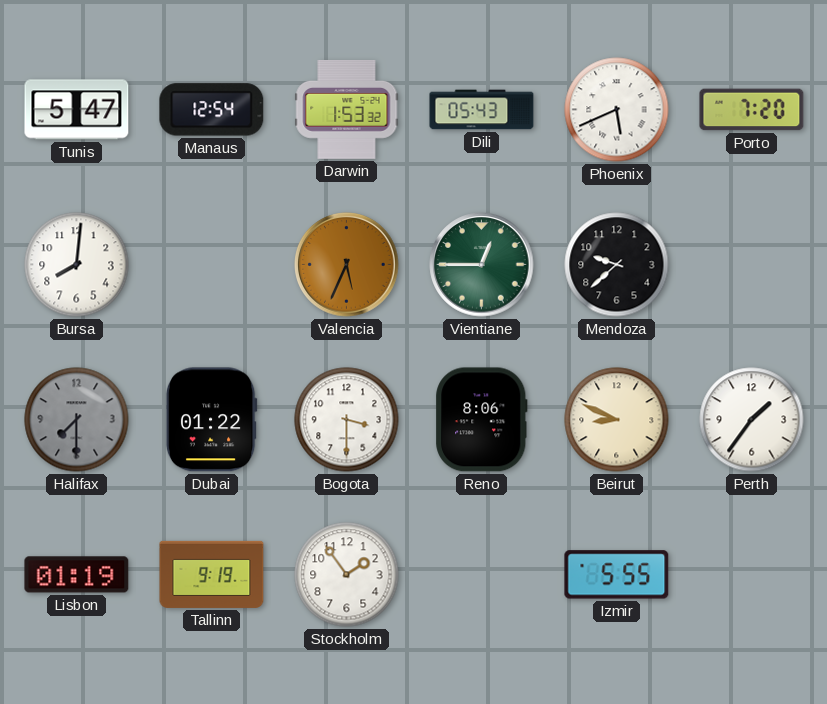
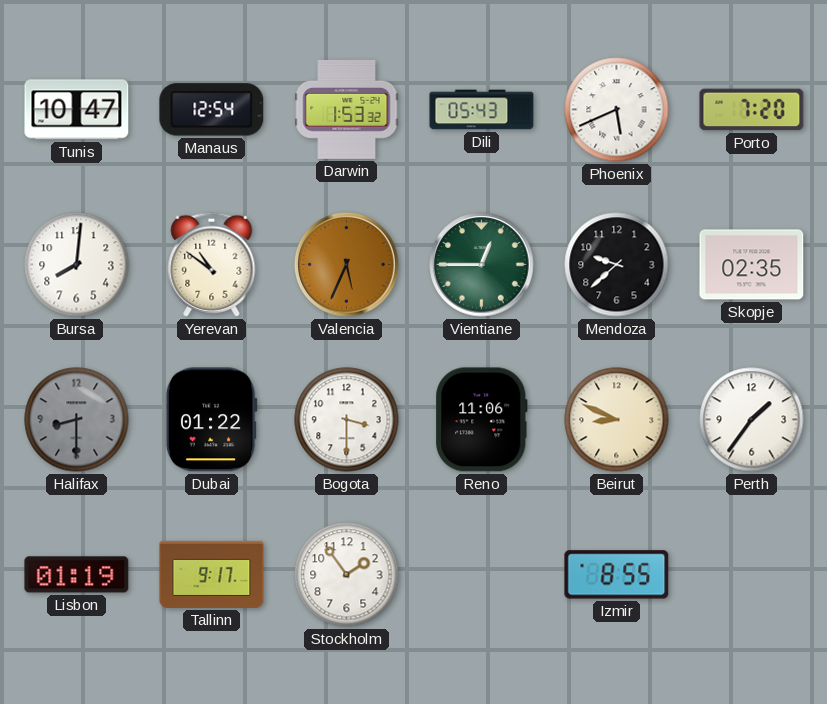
Tunis: 5:47 -> 10:47
Yerevan: none -> 10:51
Skopje: none -> 02:35
Halifax: 7:30 -> 8:30
Reno: 8:06 -> 11:06
Tallinn: 9:19 -> 9:17
Izmir: 5:55 -> 8:55
